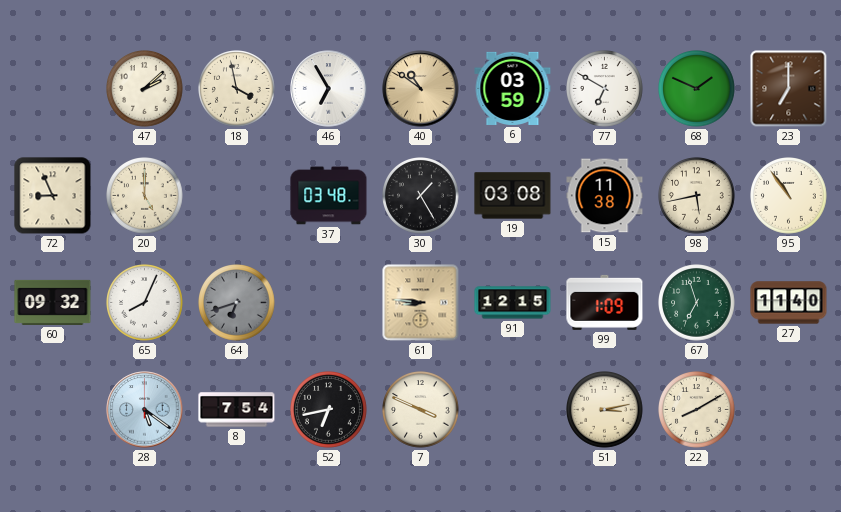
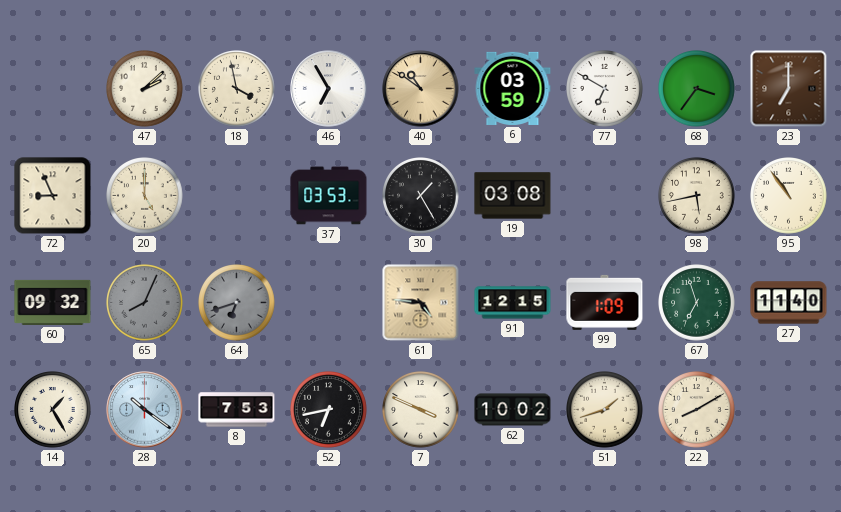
68: 1:49 -> 3:36
37: 03:48 -> 03:53
15: 11:38 -> none
65 dial: white -> grey
61: 8:46 -> 4:46
14: none -> 1:25
28: 5:21 -> 10:21
8: 7:54 -> 7:53
62: none -> 10:02
51: 3:13 -> 1:42
